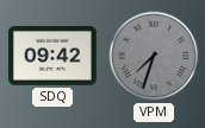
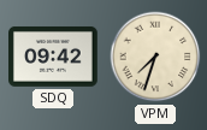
VPM dial: grey -> cream
